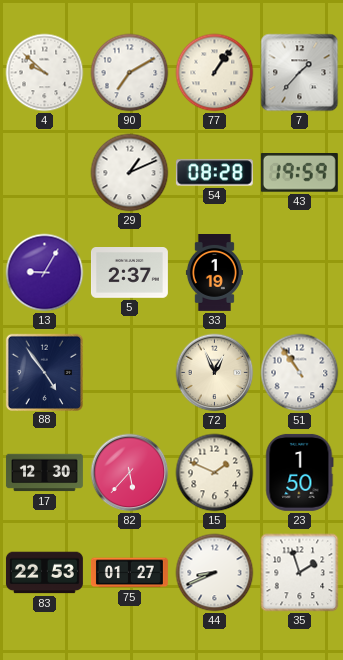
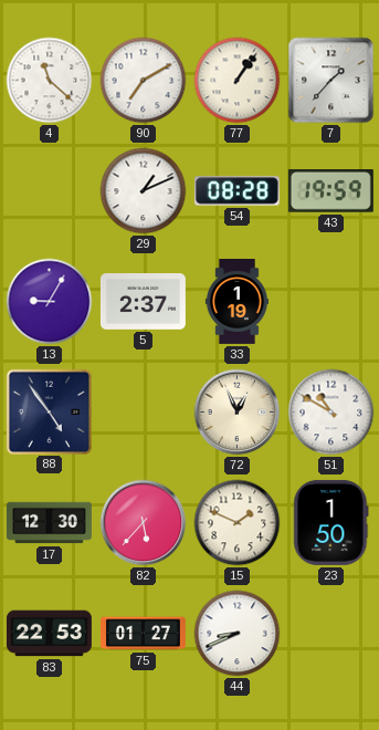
4: 9:52 -> 11:22
51: 10:54 -> 10:50
35: 1:57 -> none
